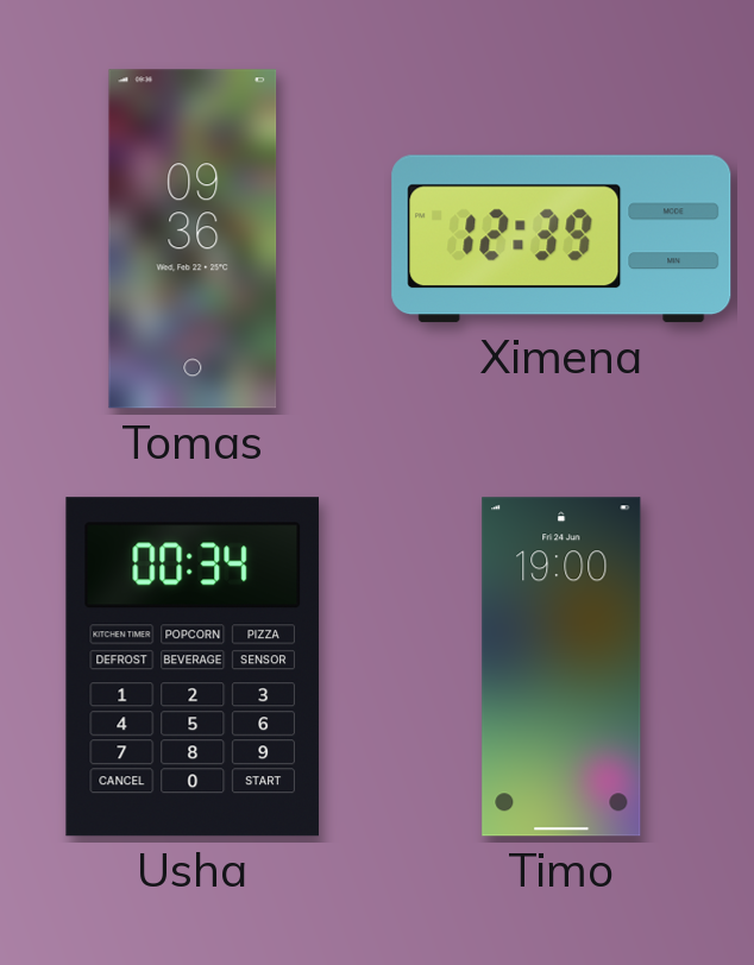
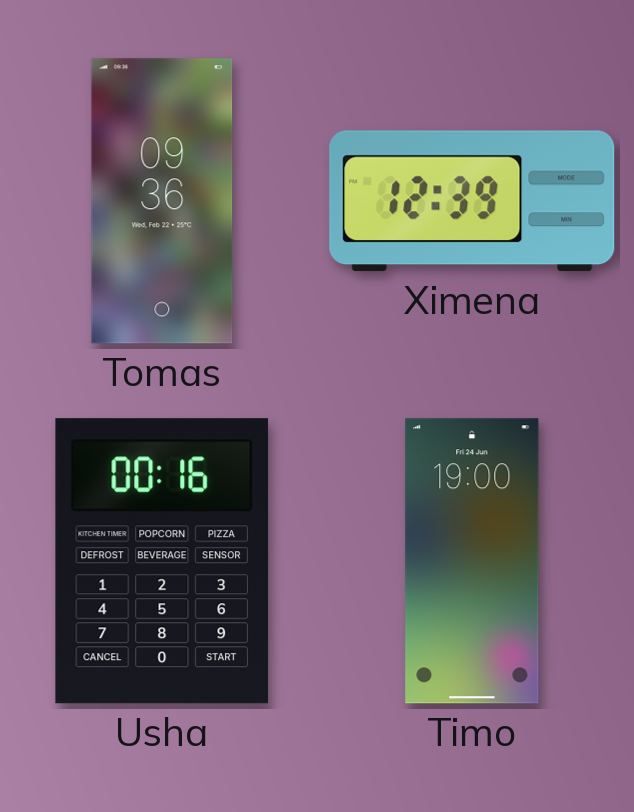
Usha: 00:34 -> 00:16
